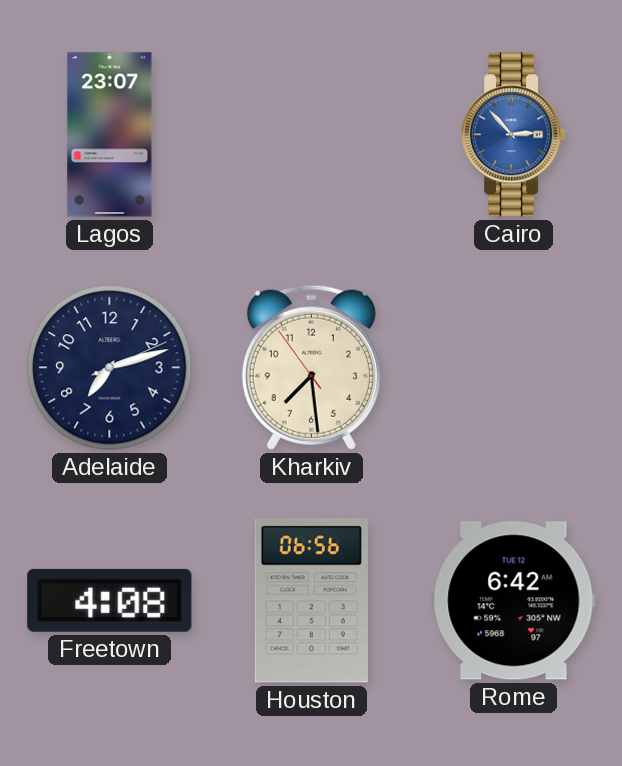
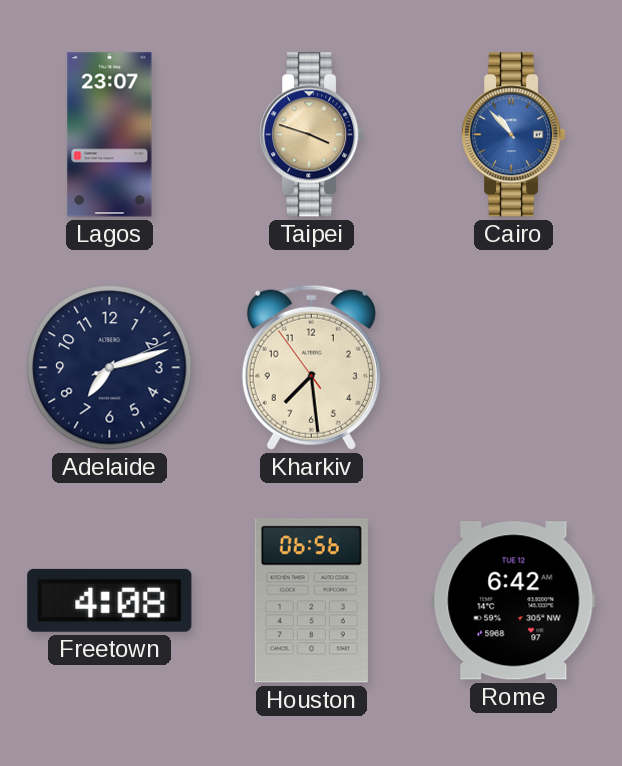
Taipei: none -> 3:48
Cairo: 2:53 -> 10:53
